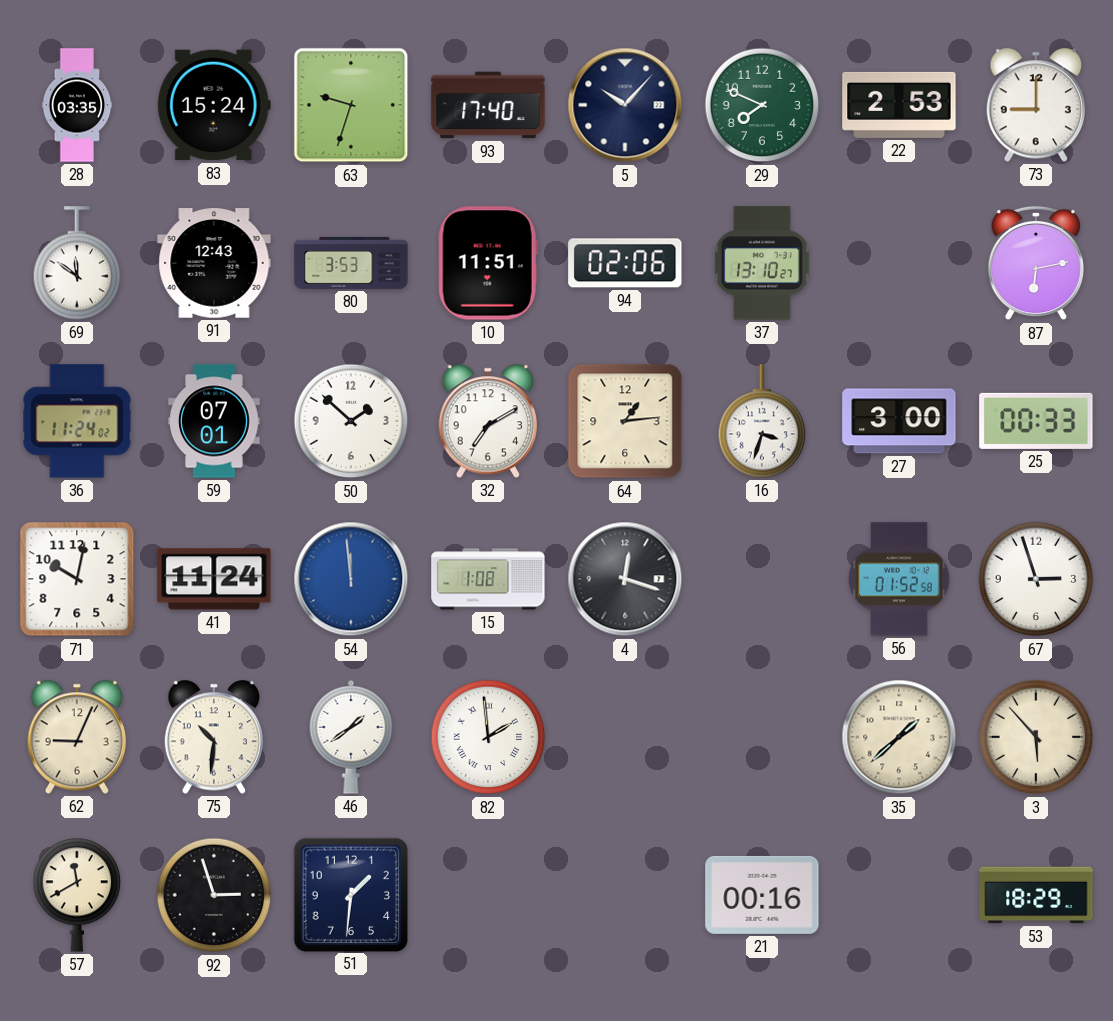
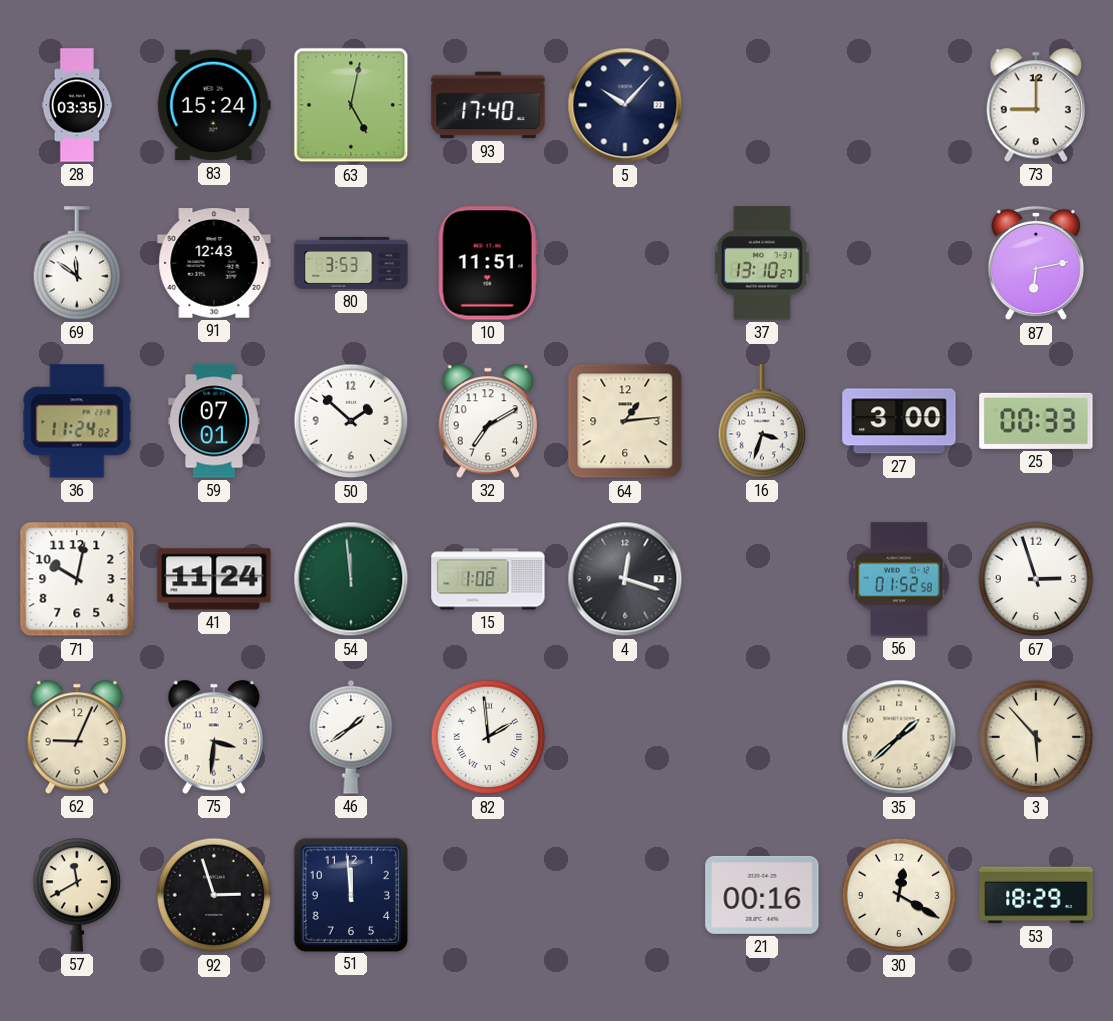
63: 9:33 -> 5:02
29: 7:49 -> none
22: 2:53 -> none
94: 02:06 -> none
54 dial: blue -> green
75: 10:31 -> 3:31
51: 1:31 -> 11:59
30: none -> 12:20
